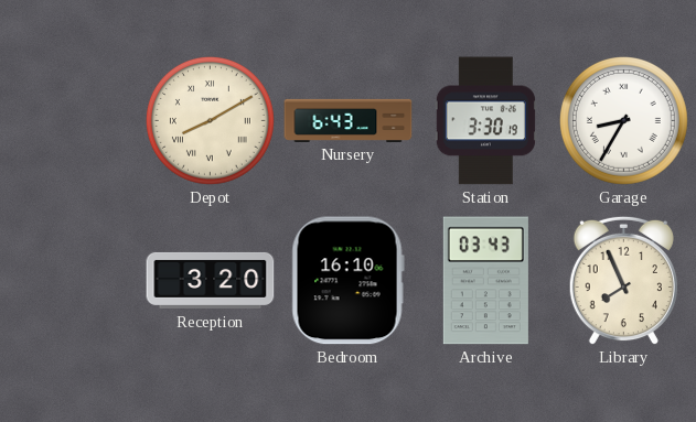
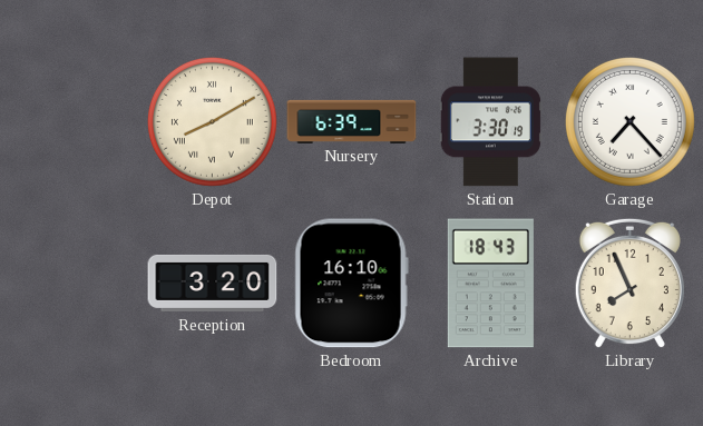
Nursery: 6:43 -> 6:39
Garage: 8:35 -> 7:23
Archive: 03:43 -> 18:43
